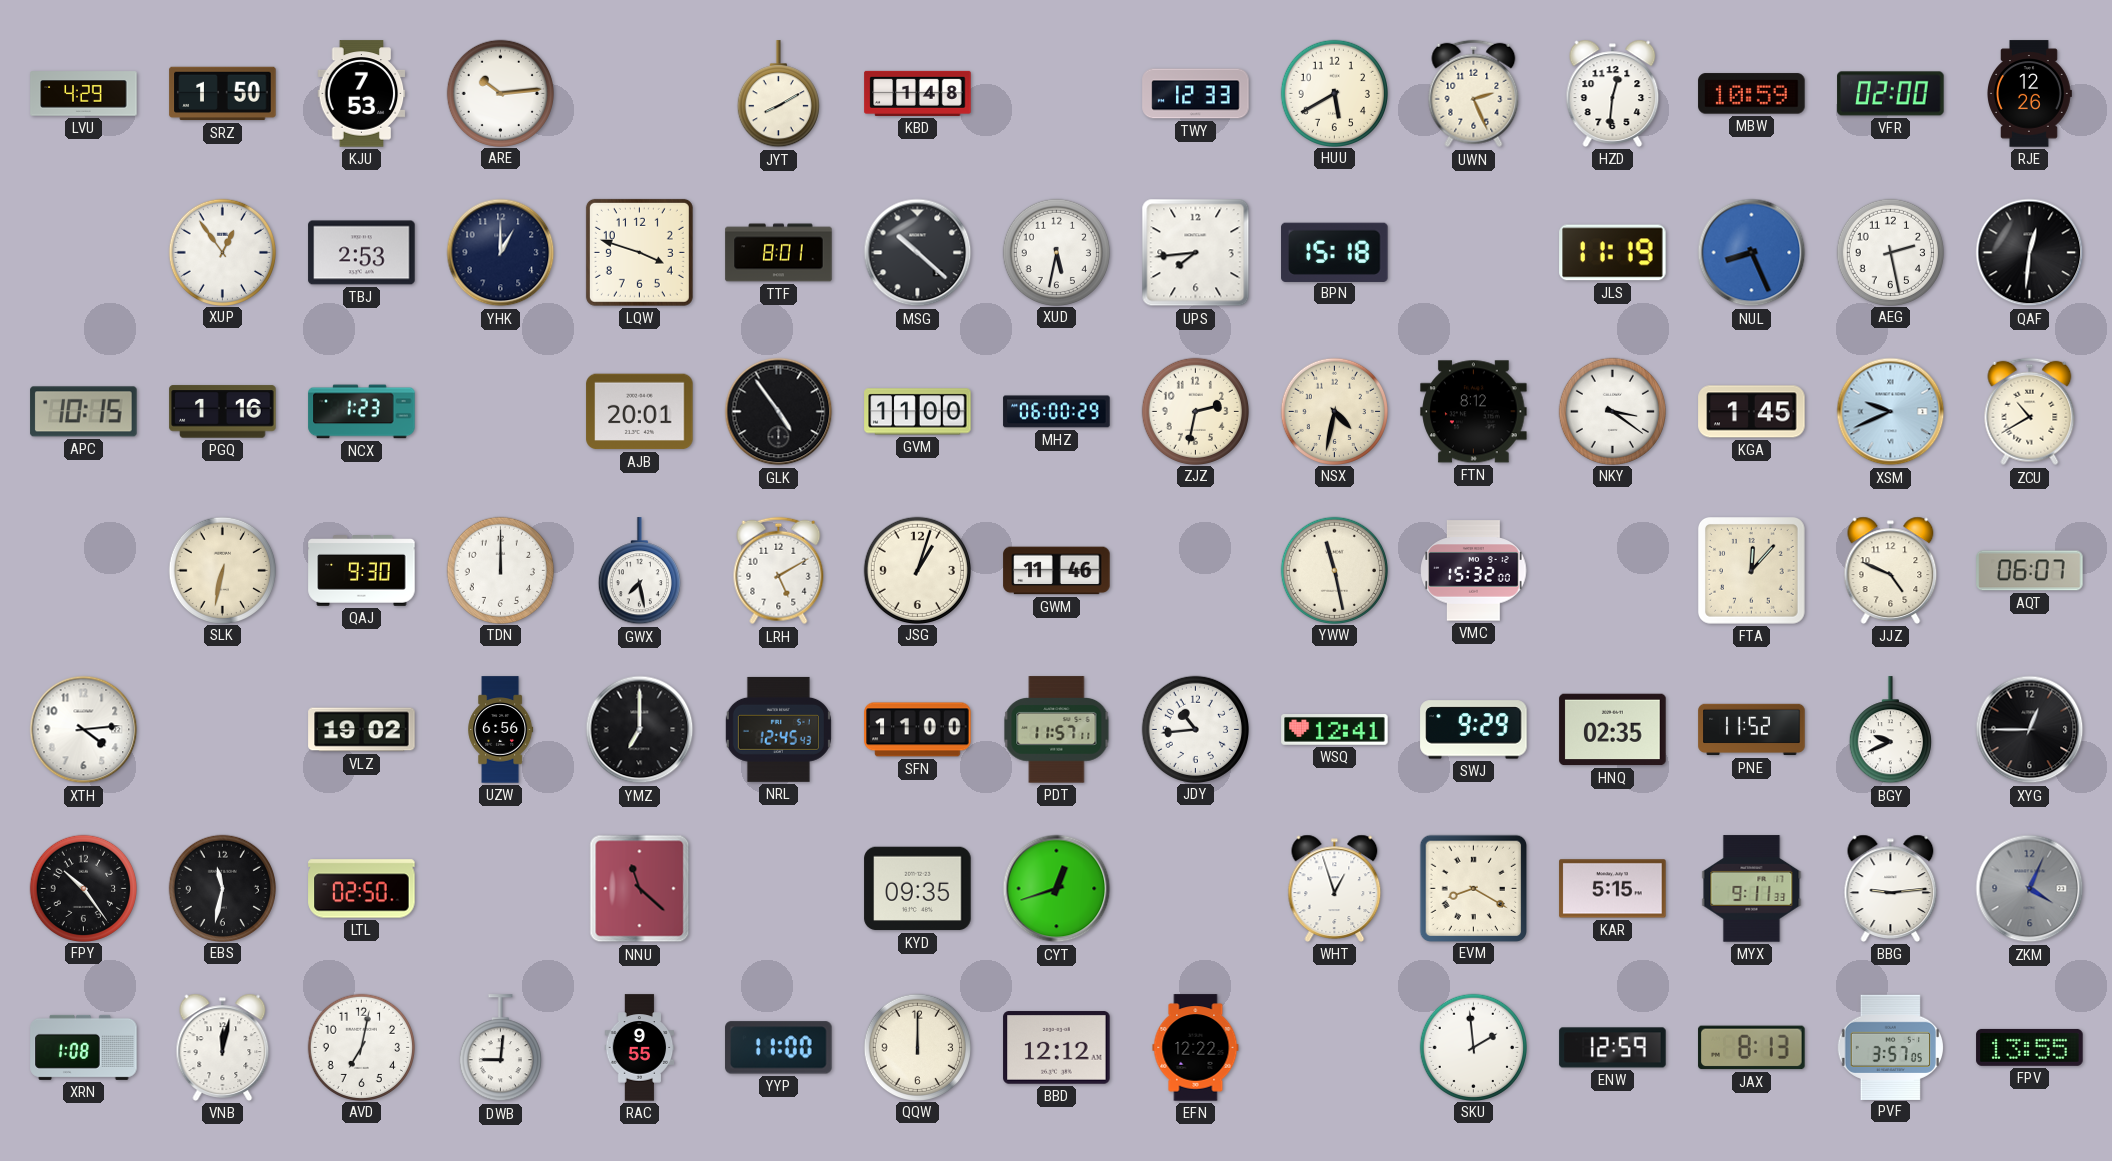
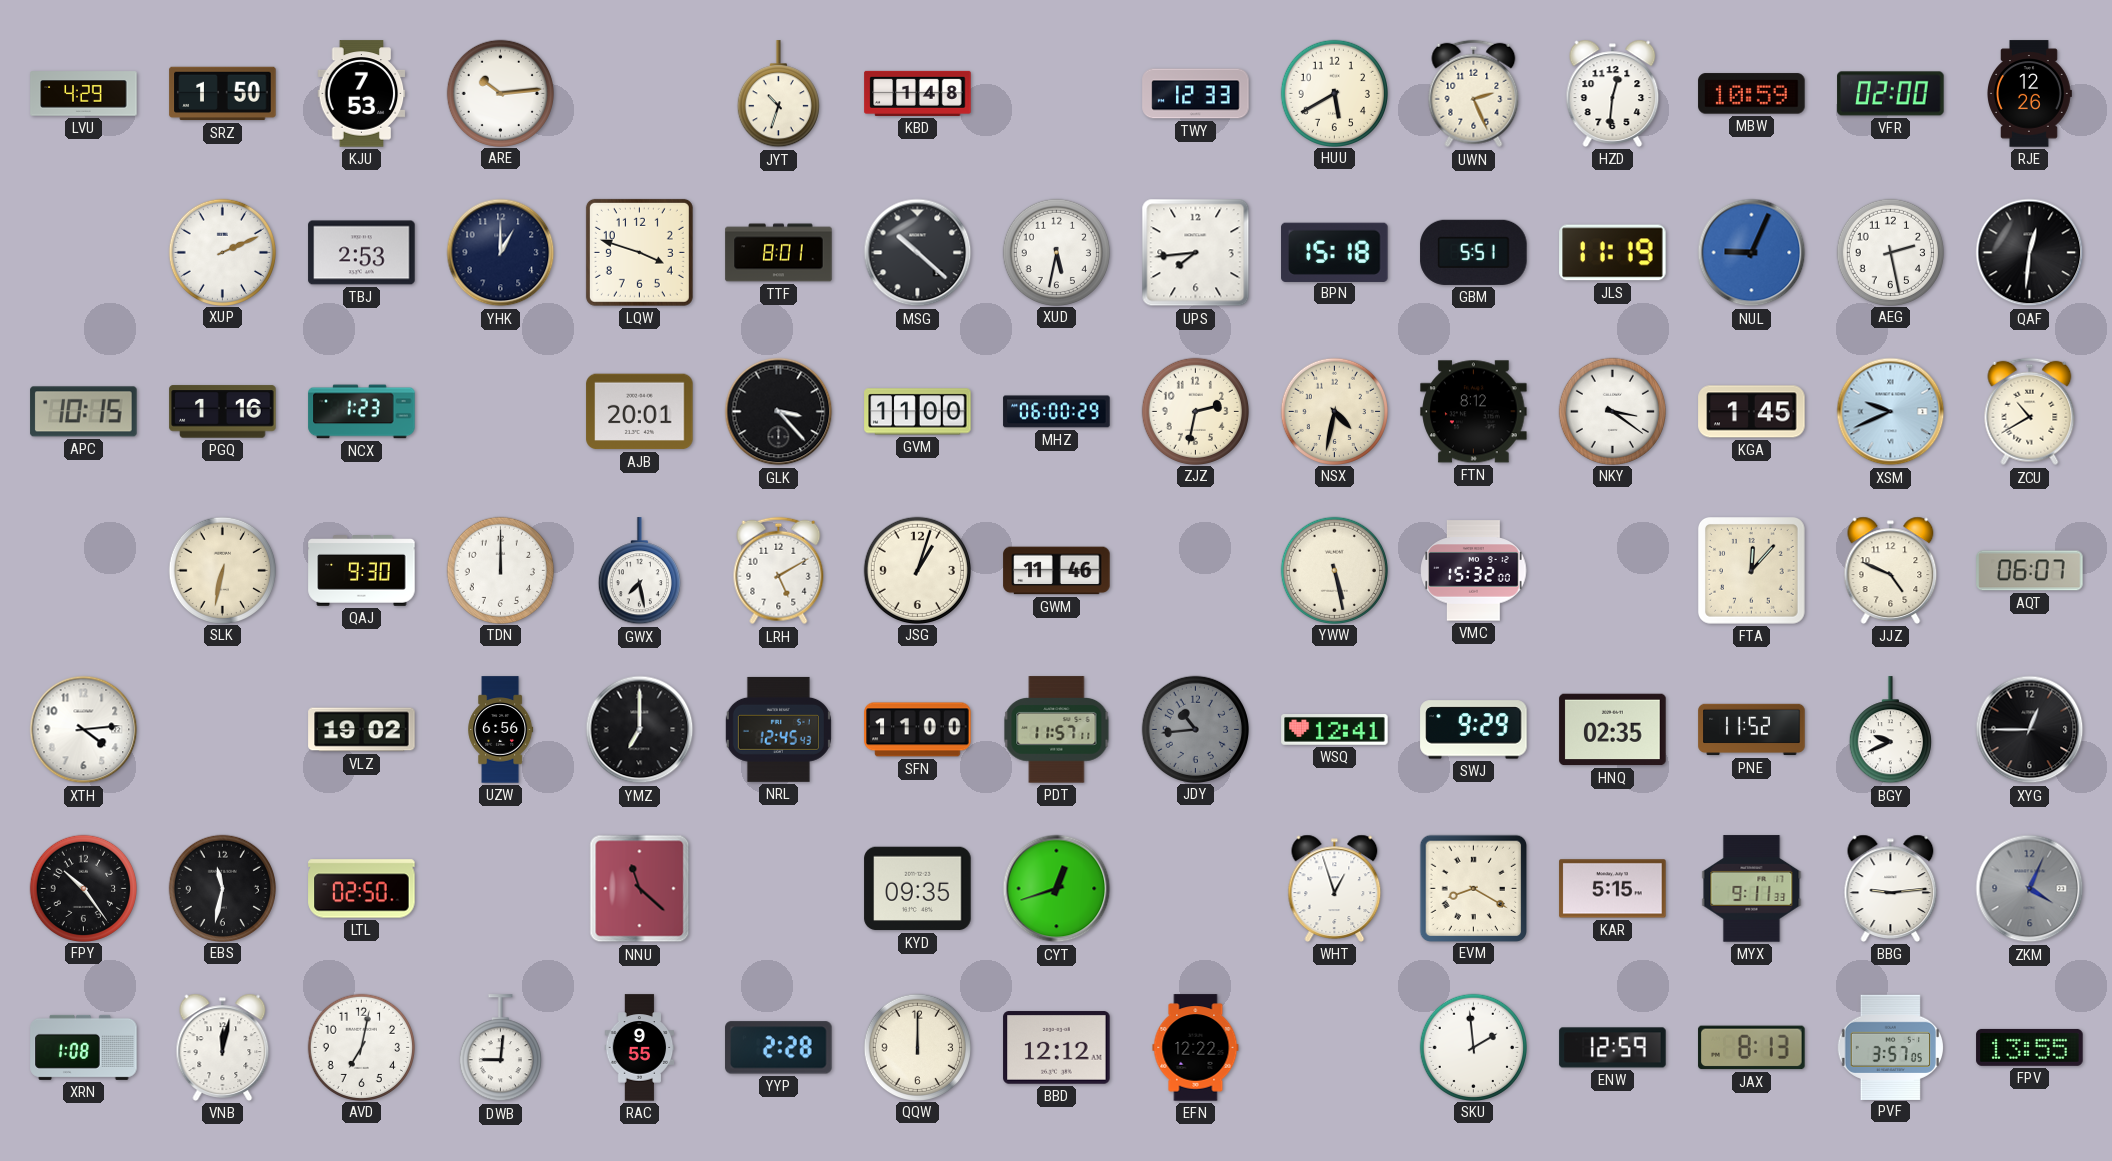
JYT: 8:10 -> 10:33
XUP: 12:54 -> 2:11
GBM: none -> 5:51
NUL: 8:26 -> 9:04
GLK: 4:54 -> 3:23
YWW: 11:28 -> 5:28
JDY dial: white -> grey
YYP: 11:00 -> 2:28
